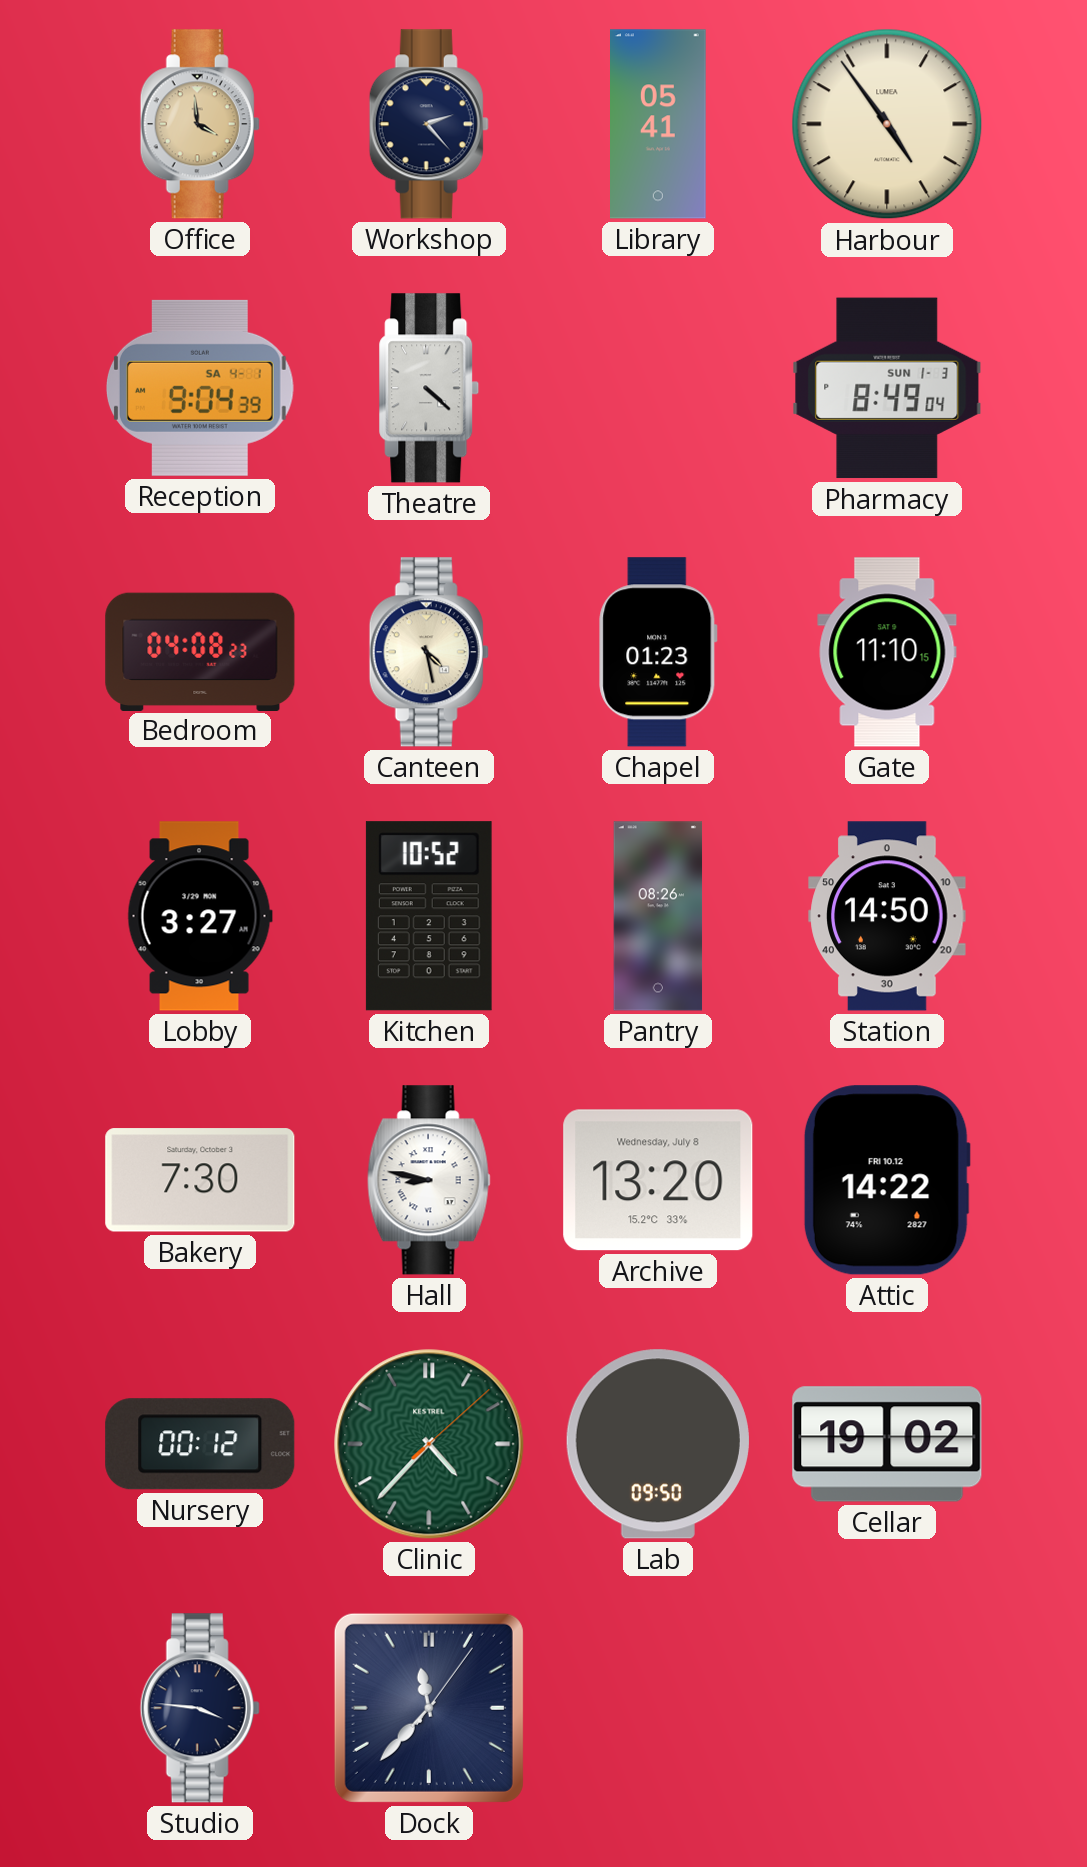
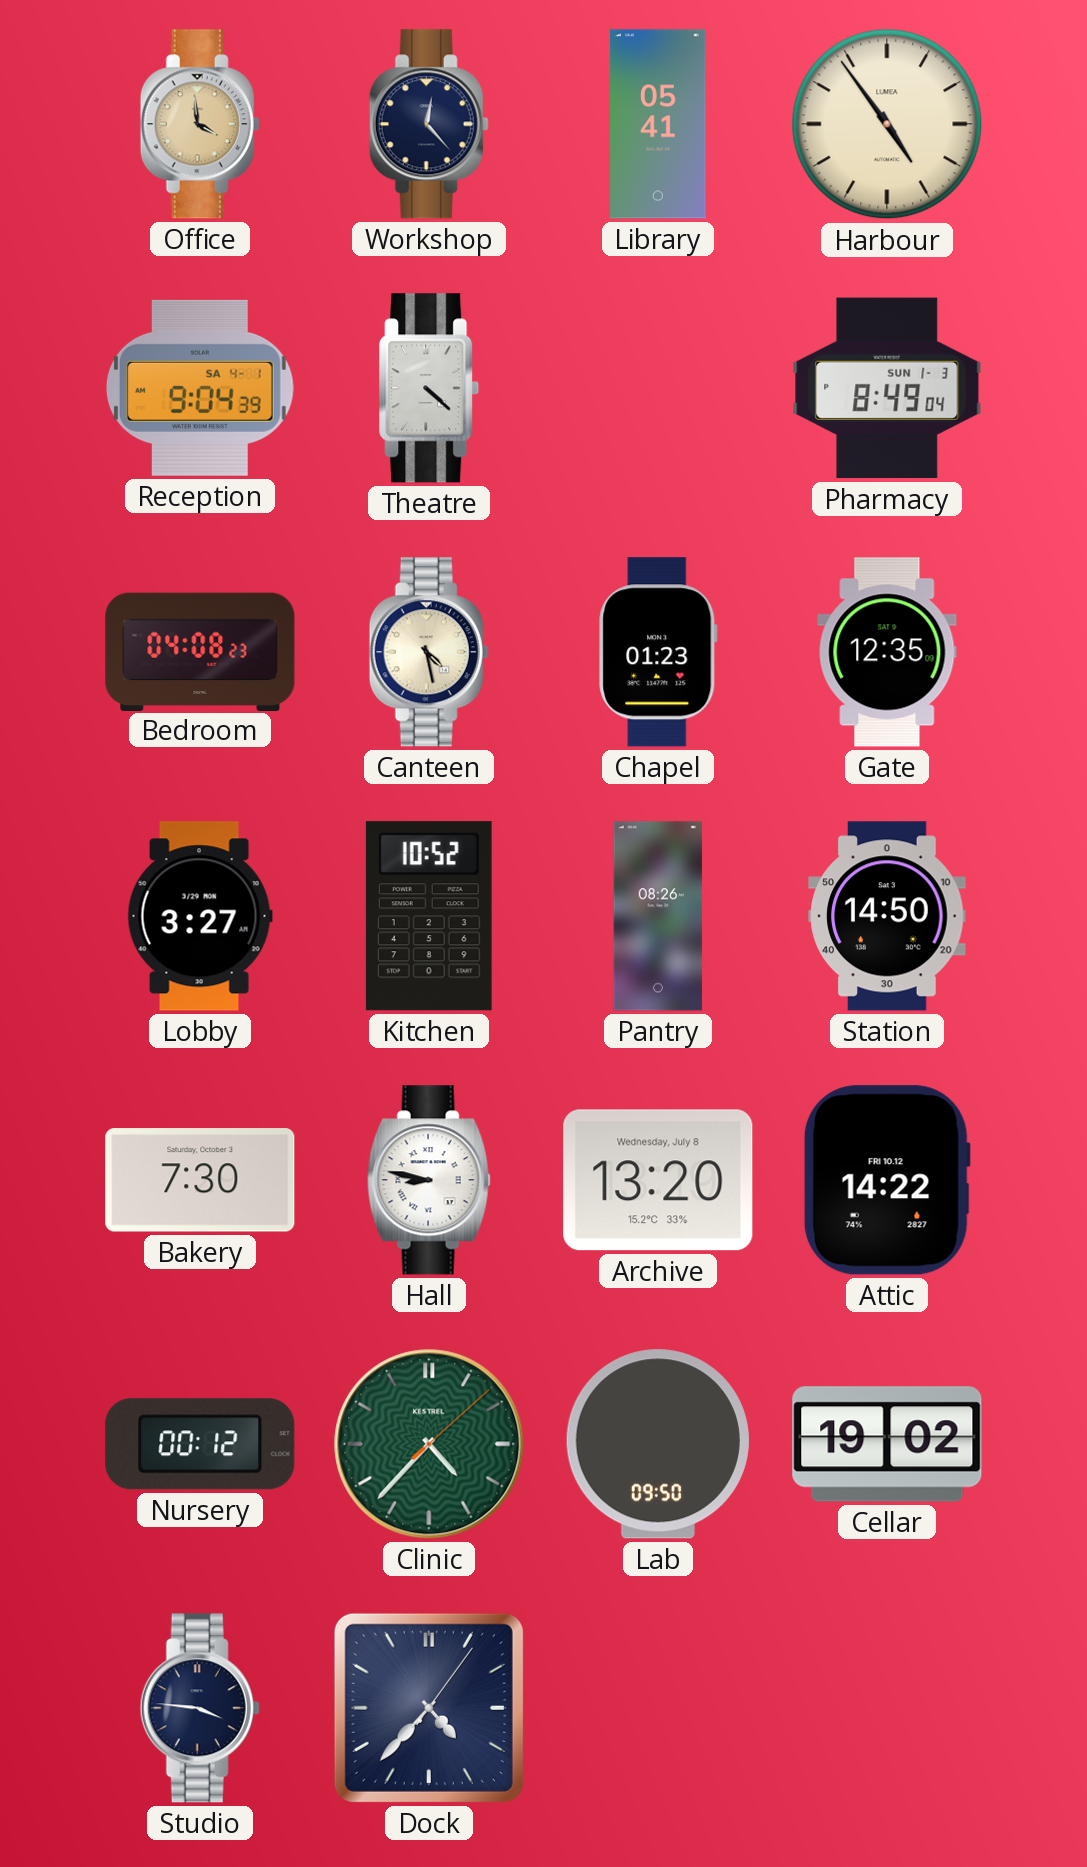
Workshop: 2:23 -> 12:23
Gate: 11:10 -> 12:35
Dock: 11:37 -> 4:37
